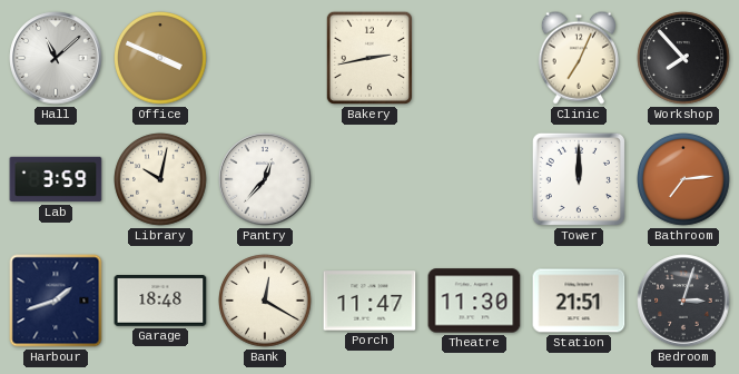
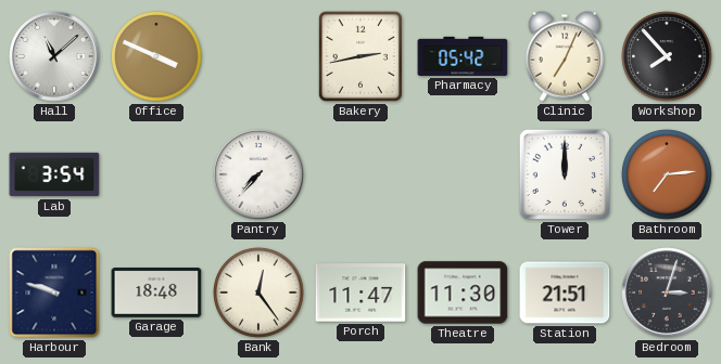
Pharmacy: none -> 05:42
Lab: 3:59 -> 3:54
Library: 10:02 -> none
Pantry: 12:37 -> 7:37
Harbour: 1:42 -> 9:48
Bank: 12:20 -> 12:24
